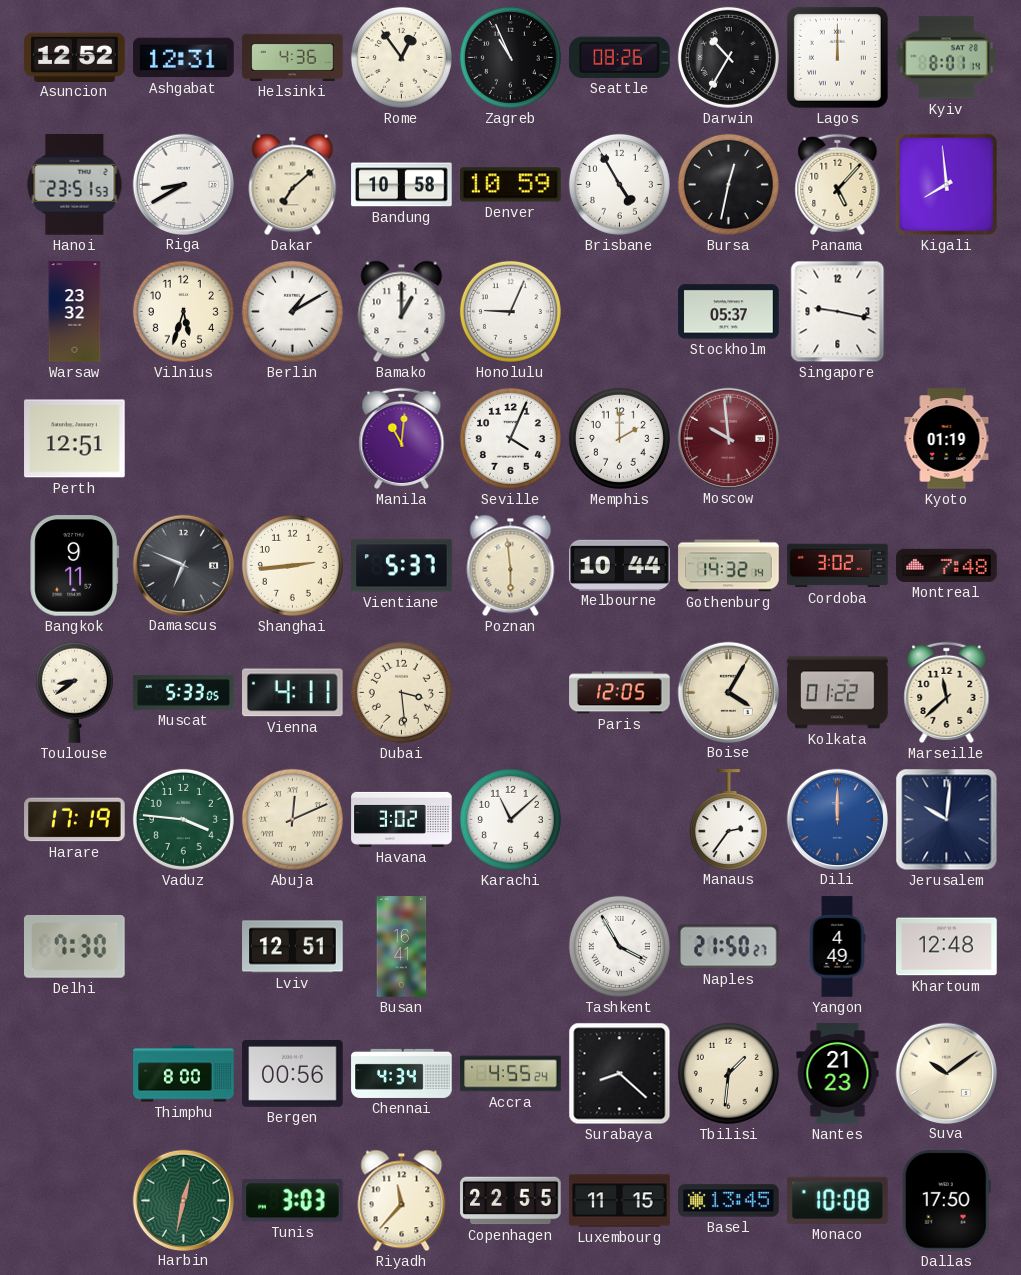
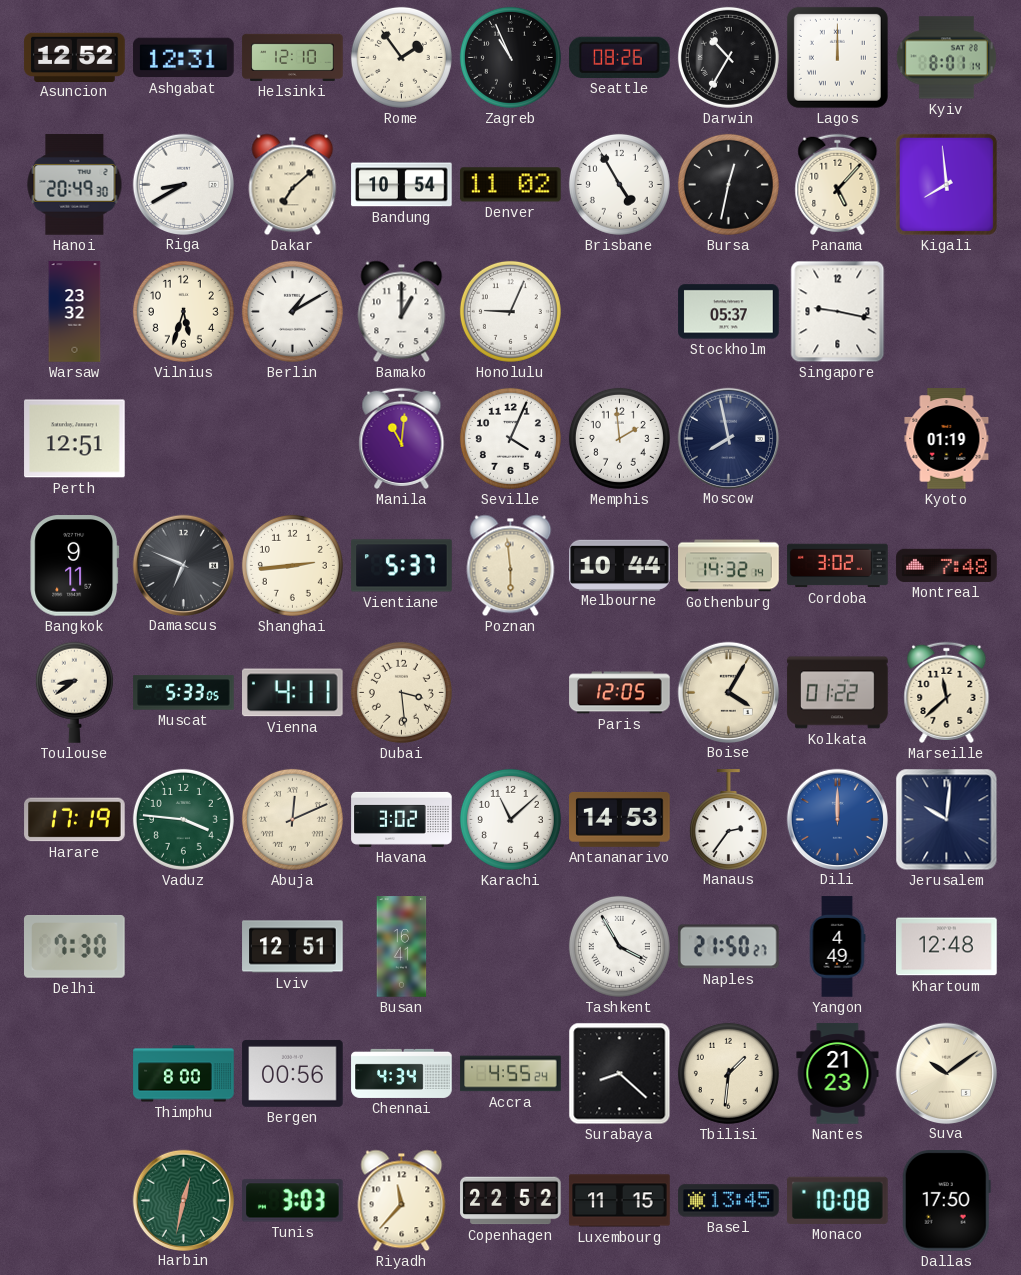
Helsinki: 4:36 -> 12:10
Rome: 12:54 -> 1:54
Hanoi: 23:51 -> 20:49
Bandung: 10:58 -> 10:54
Denver: 10:59 -> 11:02
Memphis: 2:00 -> 1:59
Moscow: 9:59 -> 7:58
Moscow dial: burgundy -> navy
Antananarivo: none -> 14:53
Copenhagen: 22:55 -> 22:52
